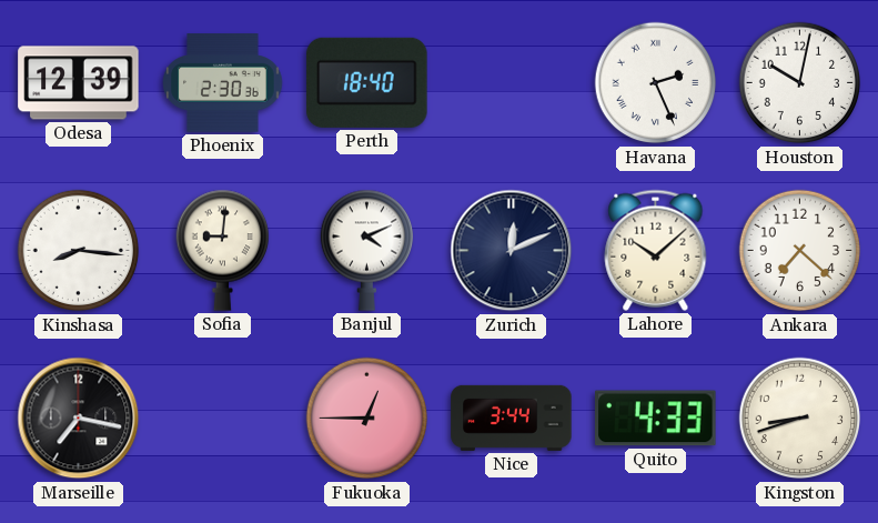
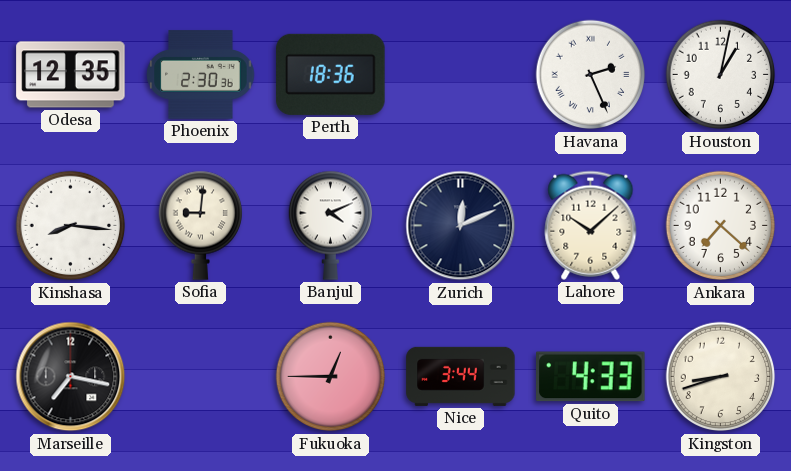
Odesa: 12:39 -> 12:35
Perth: 18:40 -> 18:36
Houston: 10:02 -> 1:02
